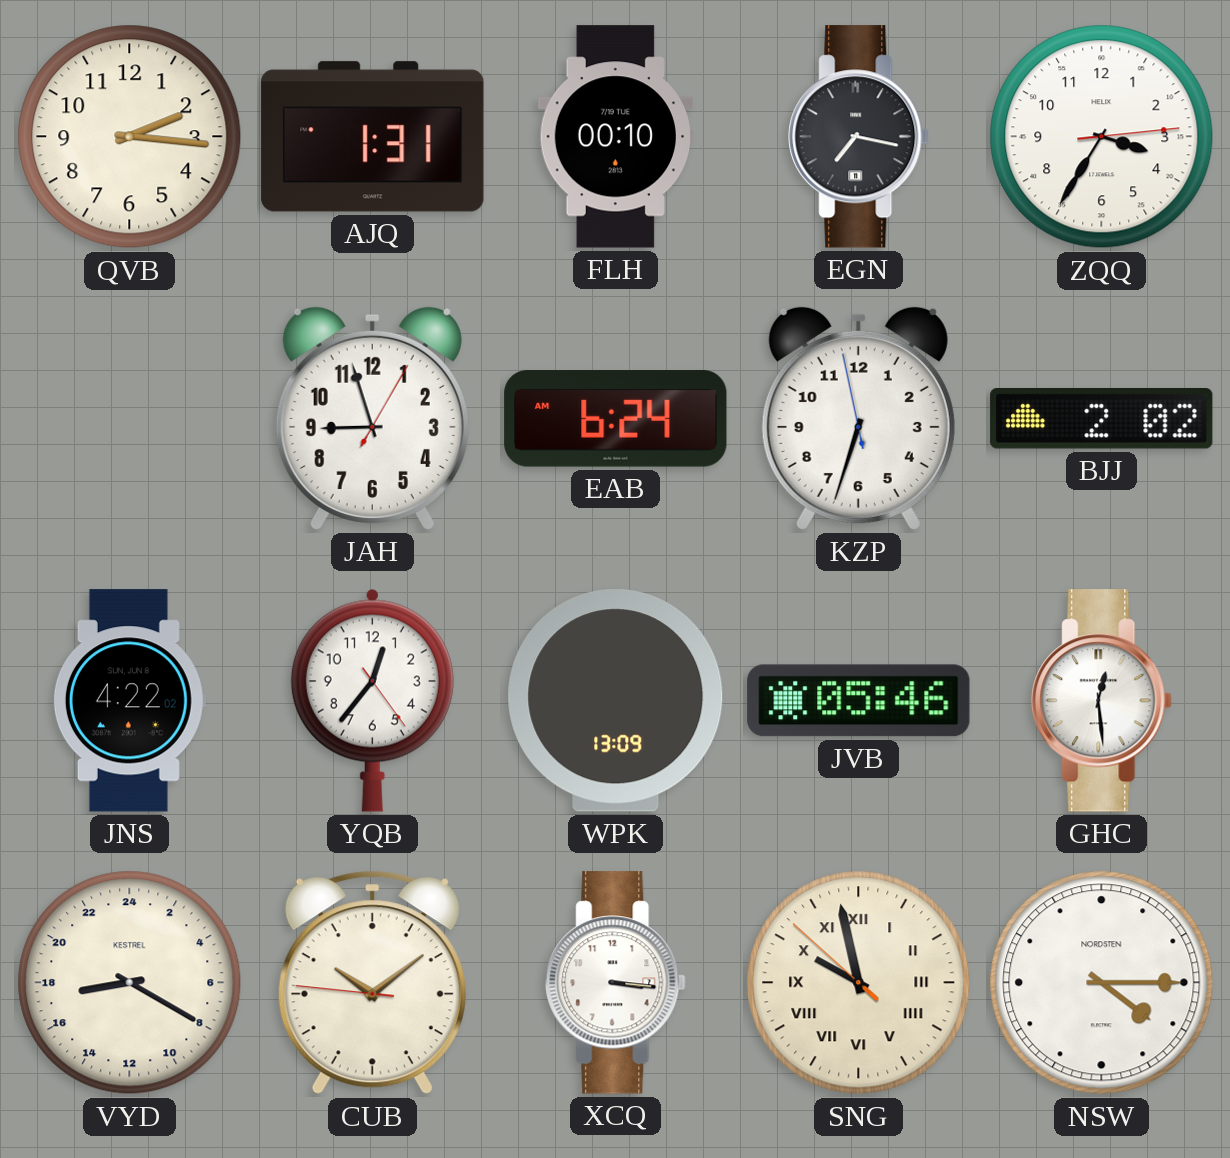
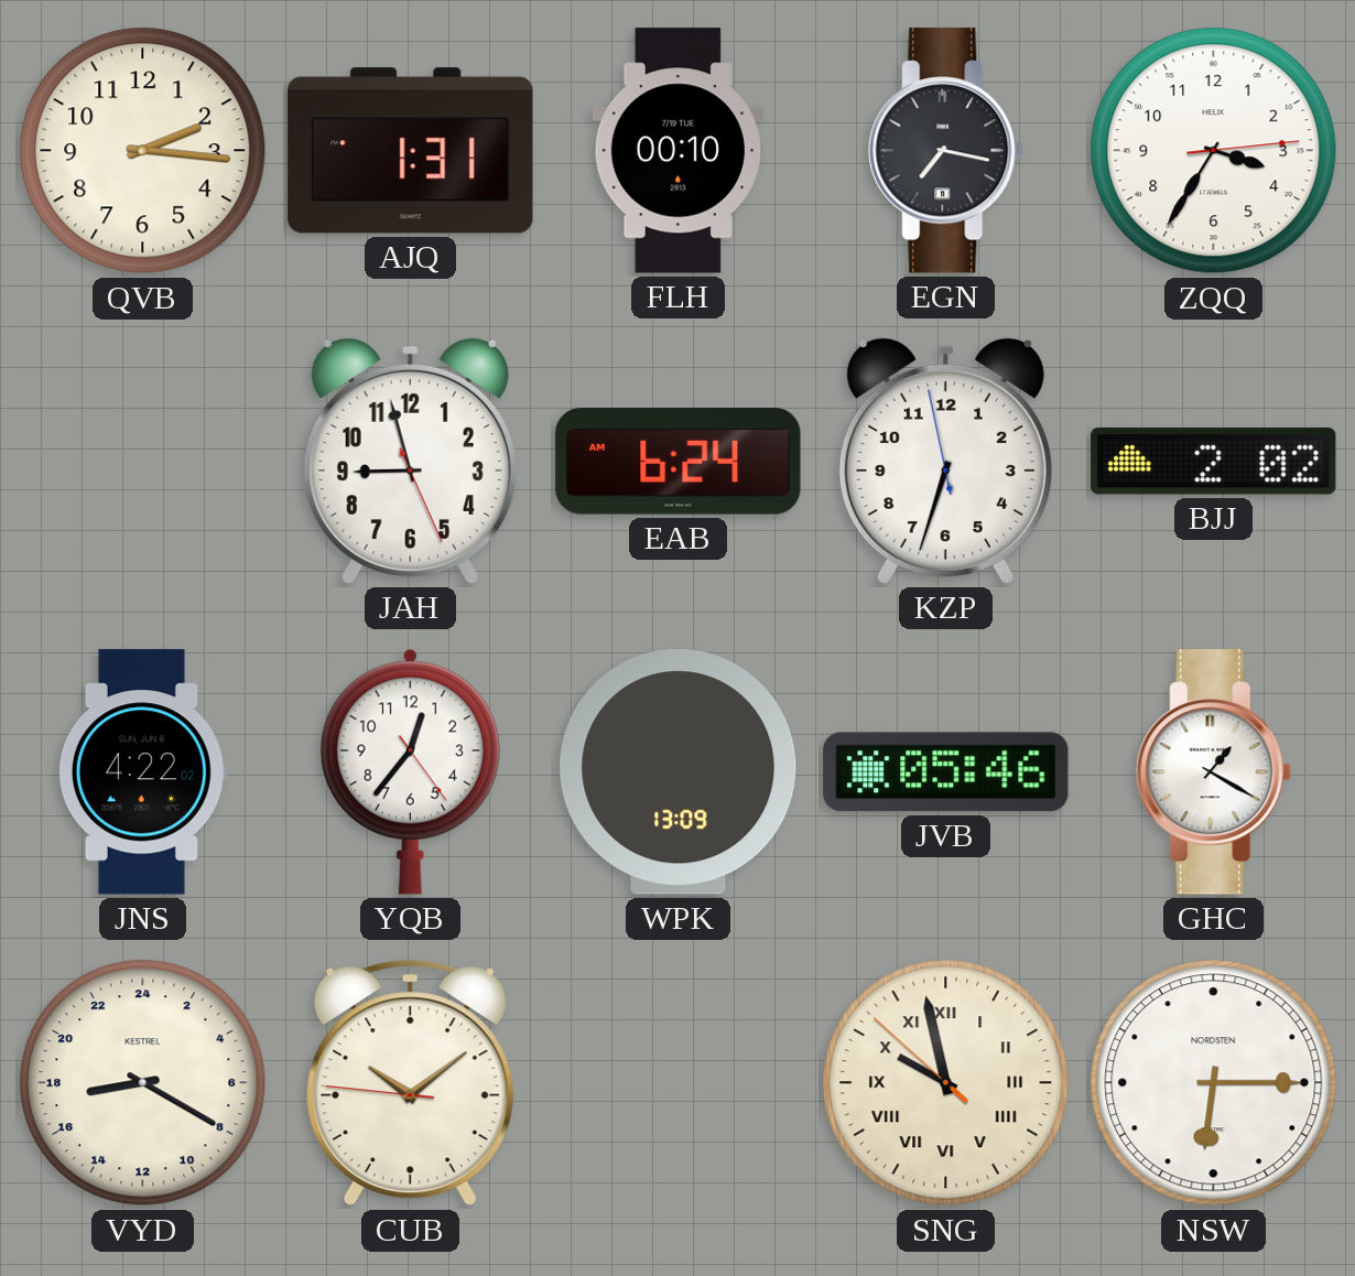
JAH: 8:57:05 -> 8:57:26
GHC: 12:29 -> 1:20
XCQ: 3:16 -> none
NSW: 4:15 -> 6:15
